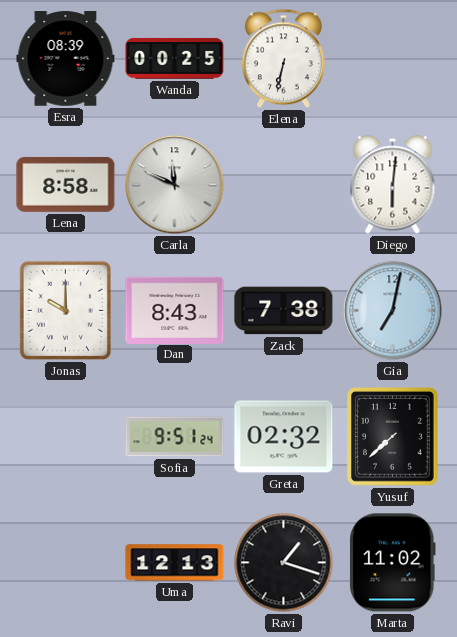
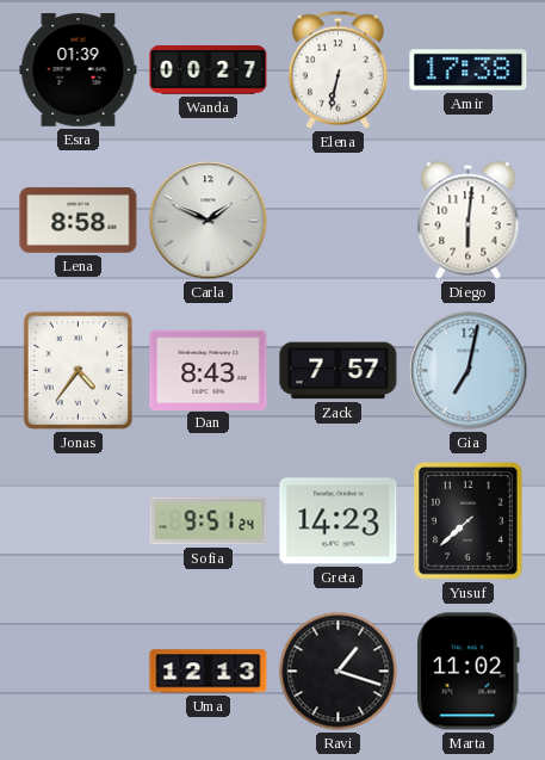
Esra: 08:39 -> 01:39
Wanda: 00:25 -> 00:27
Amir: none -> 17:38
Carla: 11:49 -> 1:49
Jonas: 10:00 -> 4:36
Zack: 7:38 -> 7:57
Greta: 02:32 -> 14:23
